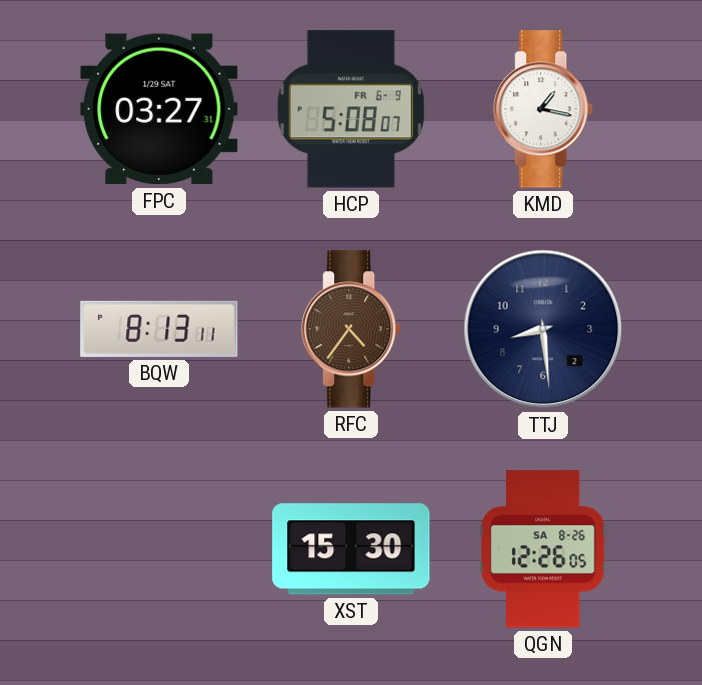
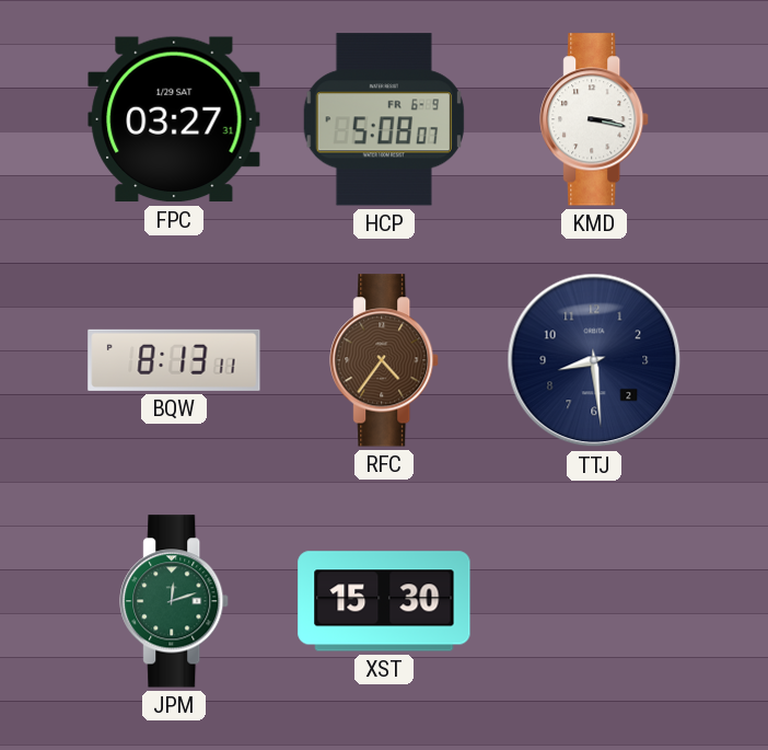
KMD: 1:17 -> 3:17
JPM: none -> 12:12
QGN: 12:26 -> none
